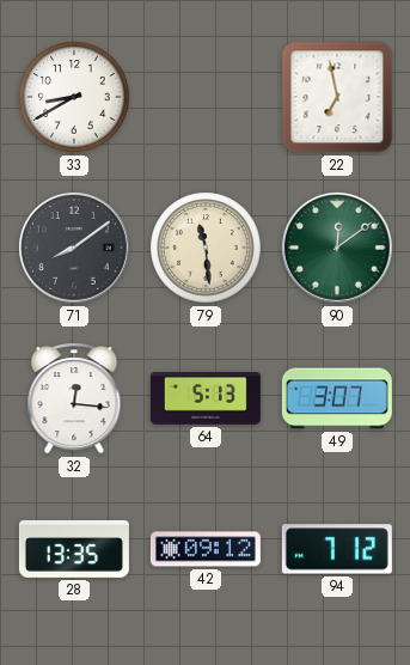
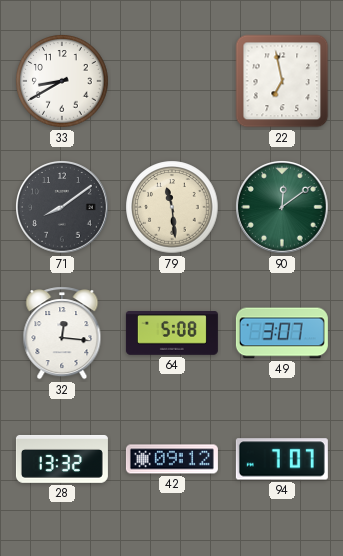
64: 5:13 -> 5:08
28: 13:35 -> 13:32
94: 7:12 -> 7:07
